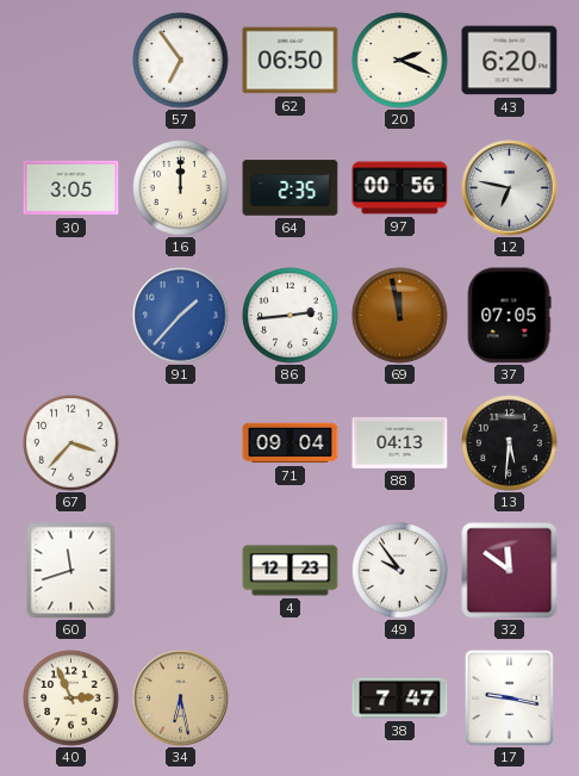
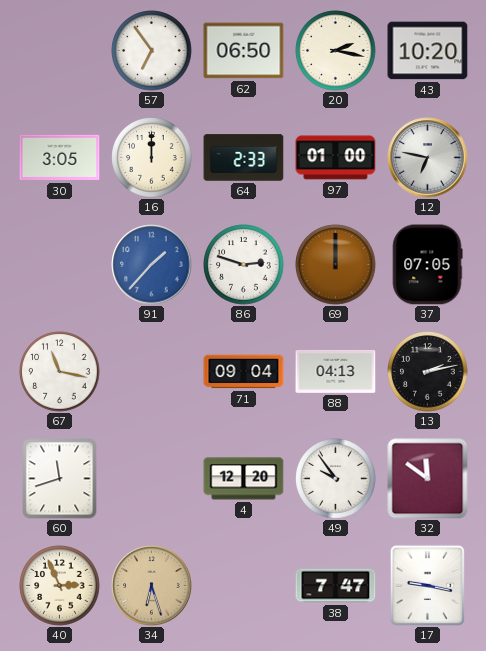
20: 2:19 -> 2:17
43: 6:20 -> 10:20
64: 2:35 -> 2:33
97: 00:56 -> 01:00
86: 2:44 -> 2:48
69: 11:58 -> 12:00
67: 3:37 -> 11:17
13: 5:31 -> 2:13
4: 12:23 -> 12:20
34: 6:28 -> 6:27
